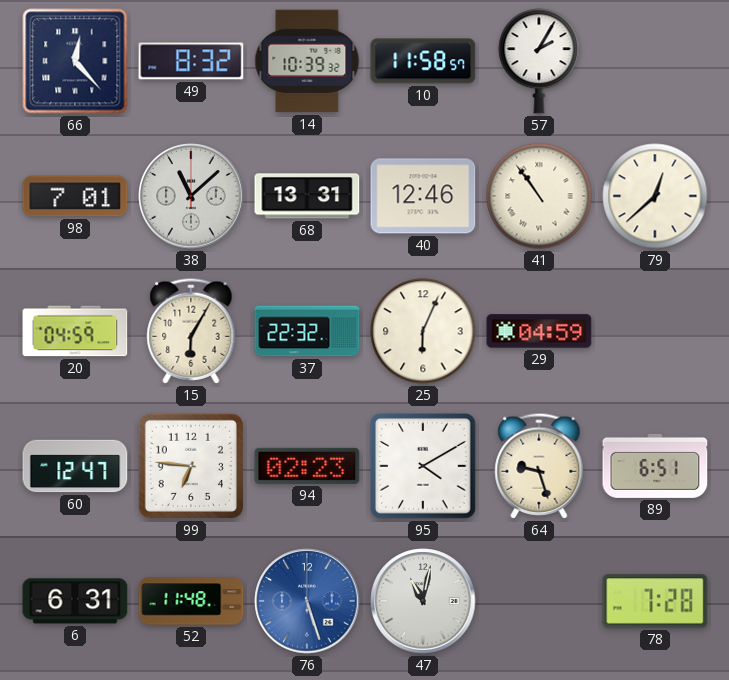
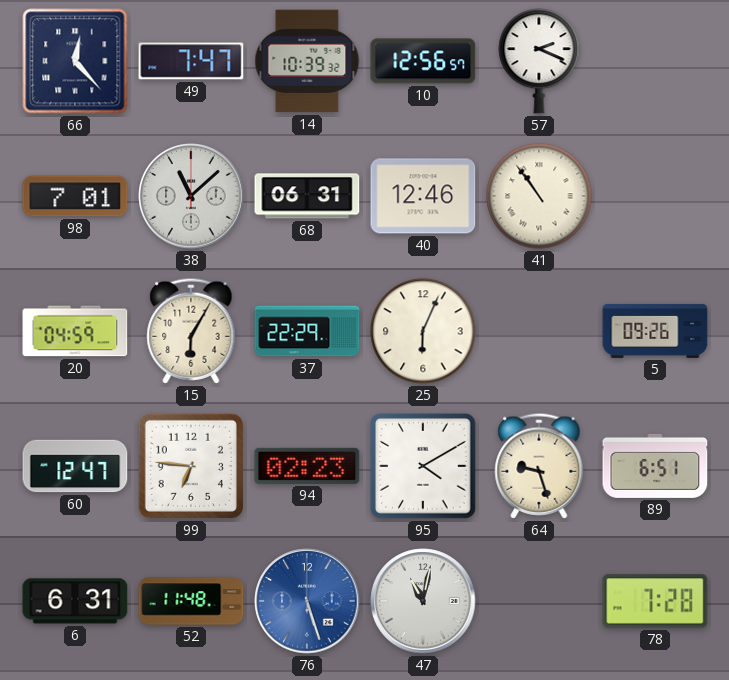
49: 8:32 -> 7:47
10: 11:58 -> 12:56
57: 2:05 -> 2:19
68: 13:31 -> 06:31
79: 12:38 -> none
37: 22:32 -> 22:29
29: 04:59 -> none
5: none -> 09:26
